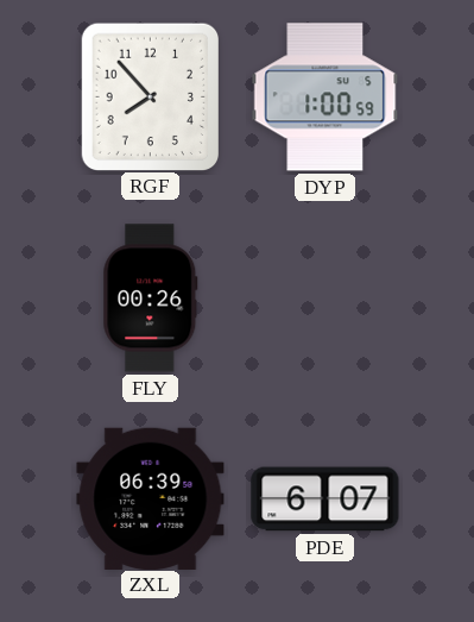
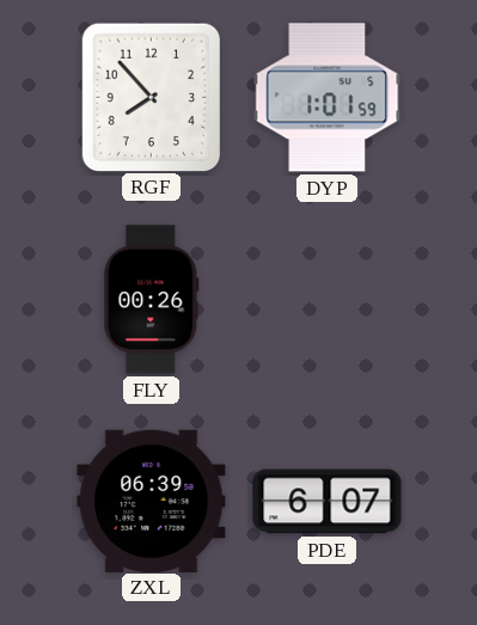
DYP: 1:00 -> 1:01
